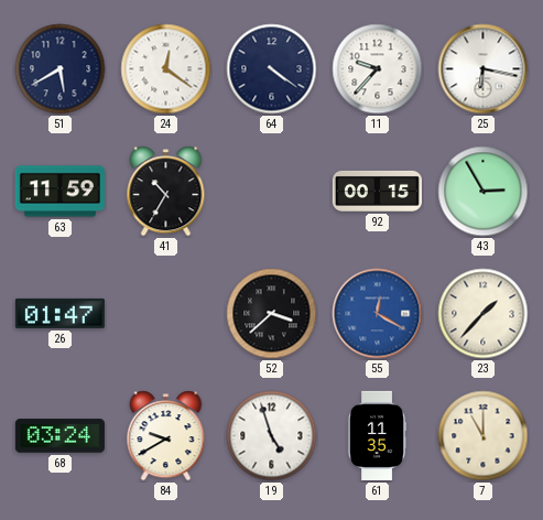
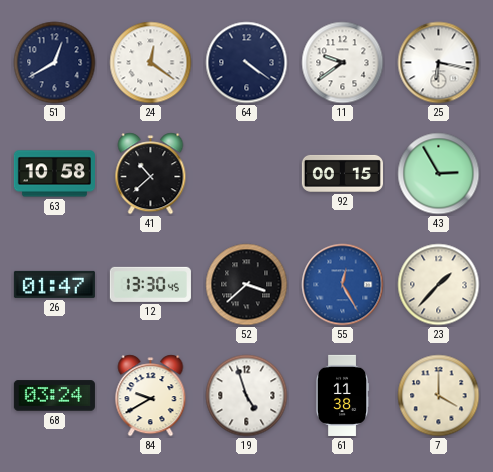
51: 5:40 -> 12:40
11: 9:37 -> 9:39
63: 11:59 -> 10:58
41: 10:35 -> 10:38
12: none -> 13:30
55: 12:20 -> 12:25
61: 11:35 -> 11:38
7: 11:00 -> 4:00
